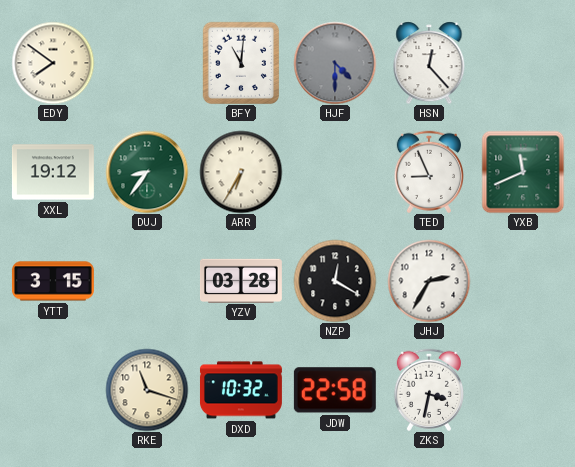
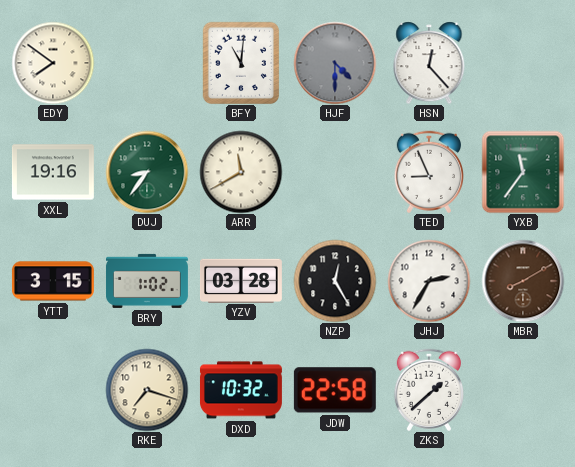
XXL: 19:12 -> 19:16
ARR: 6:35 -> 11:40
YXB: 11:41 -> 11:36
BRY: none -> 1:02
NZP: 12:20 -> 12:25
MBR: none -> 8:10
RKE: 11:18 -> 7:18
ZKS: 3:32 -> 1:38
